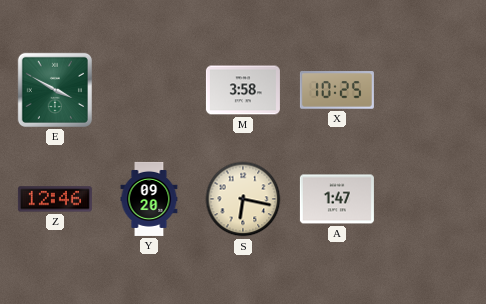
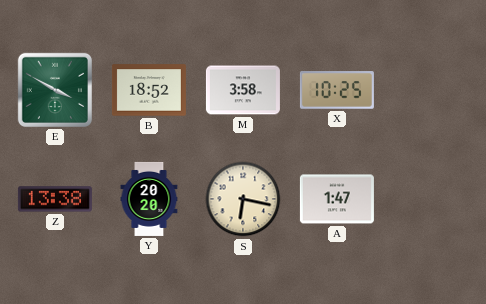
B: none -> 18:52
Z: 12:46 -> 13:38
Y: 09:20 -> 20:20
